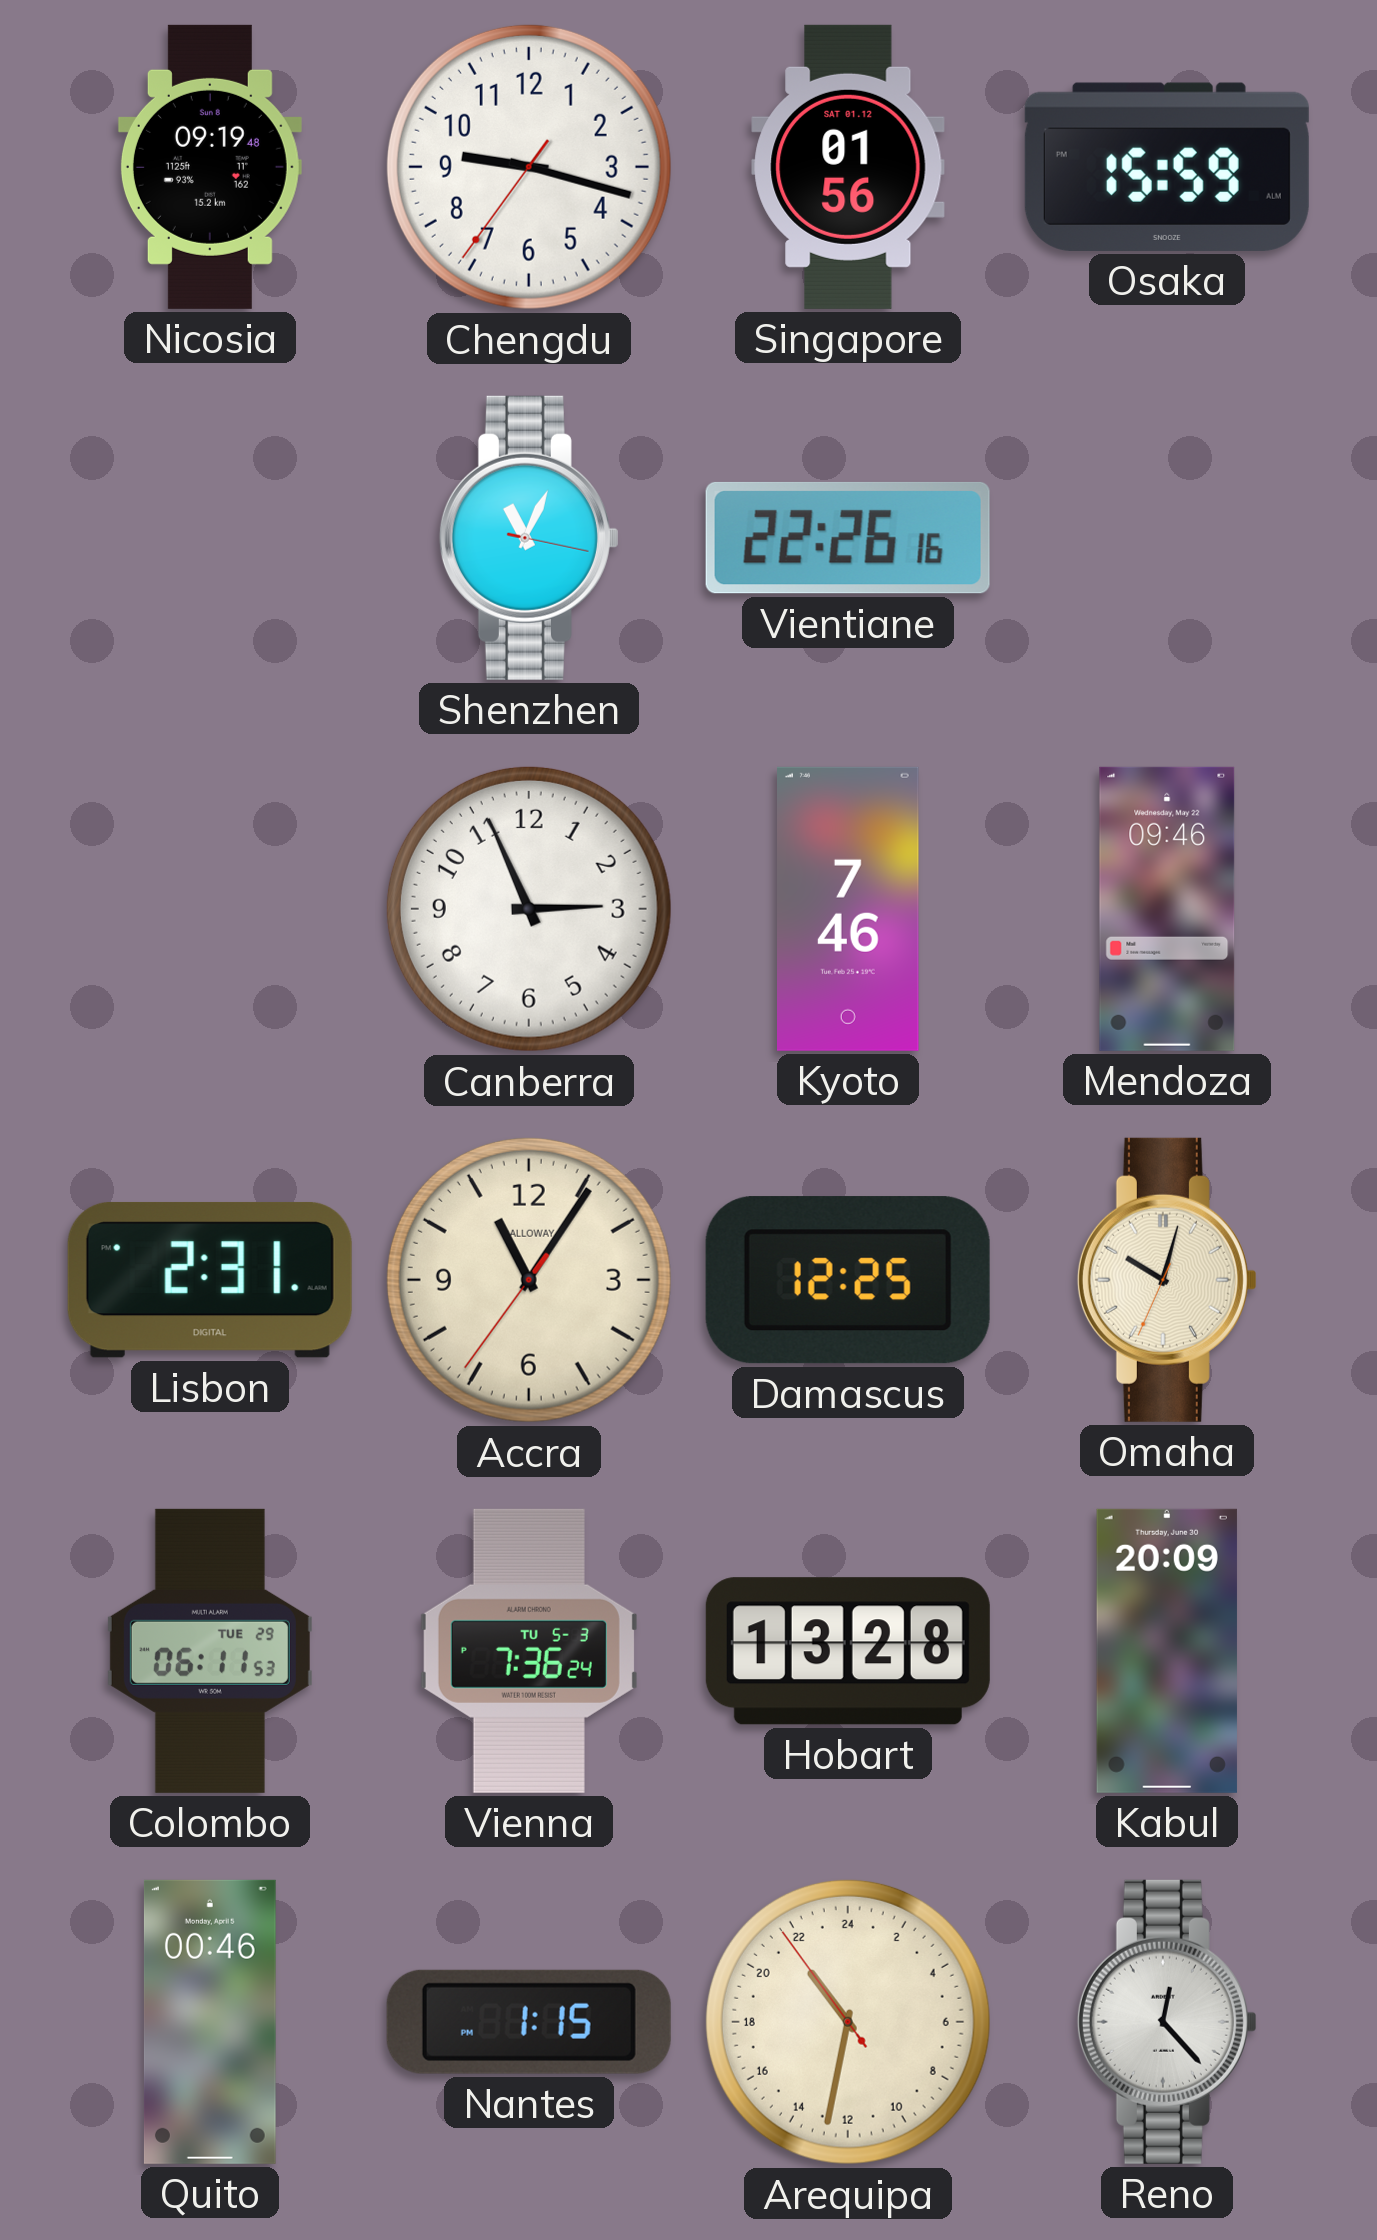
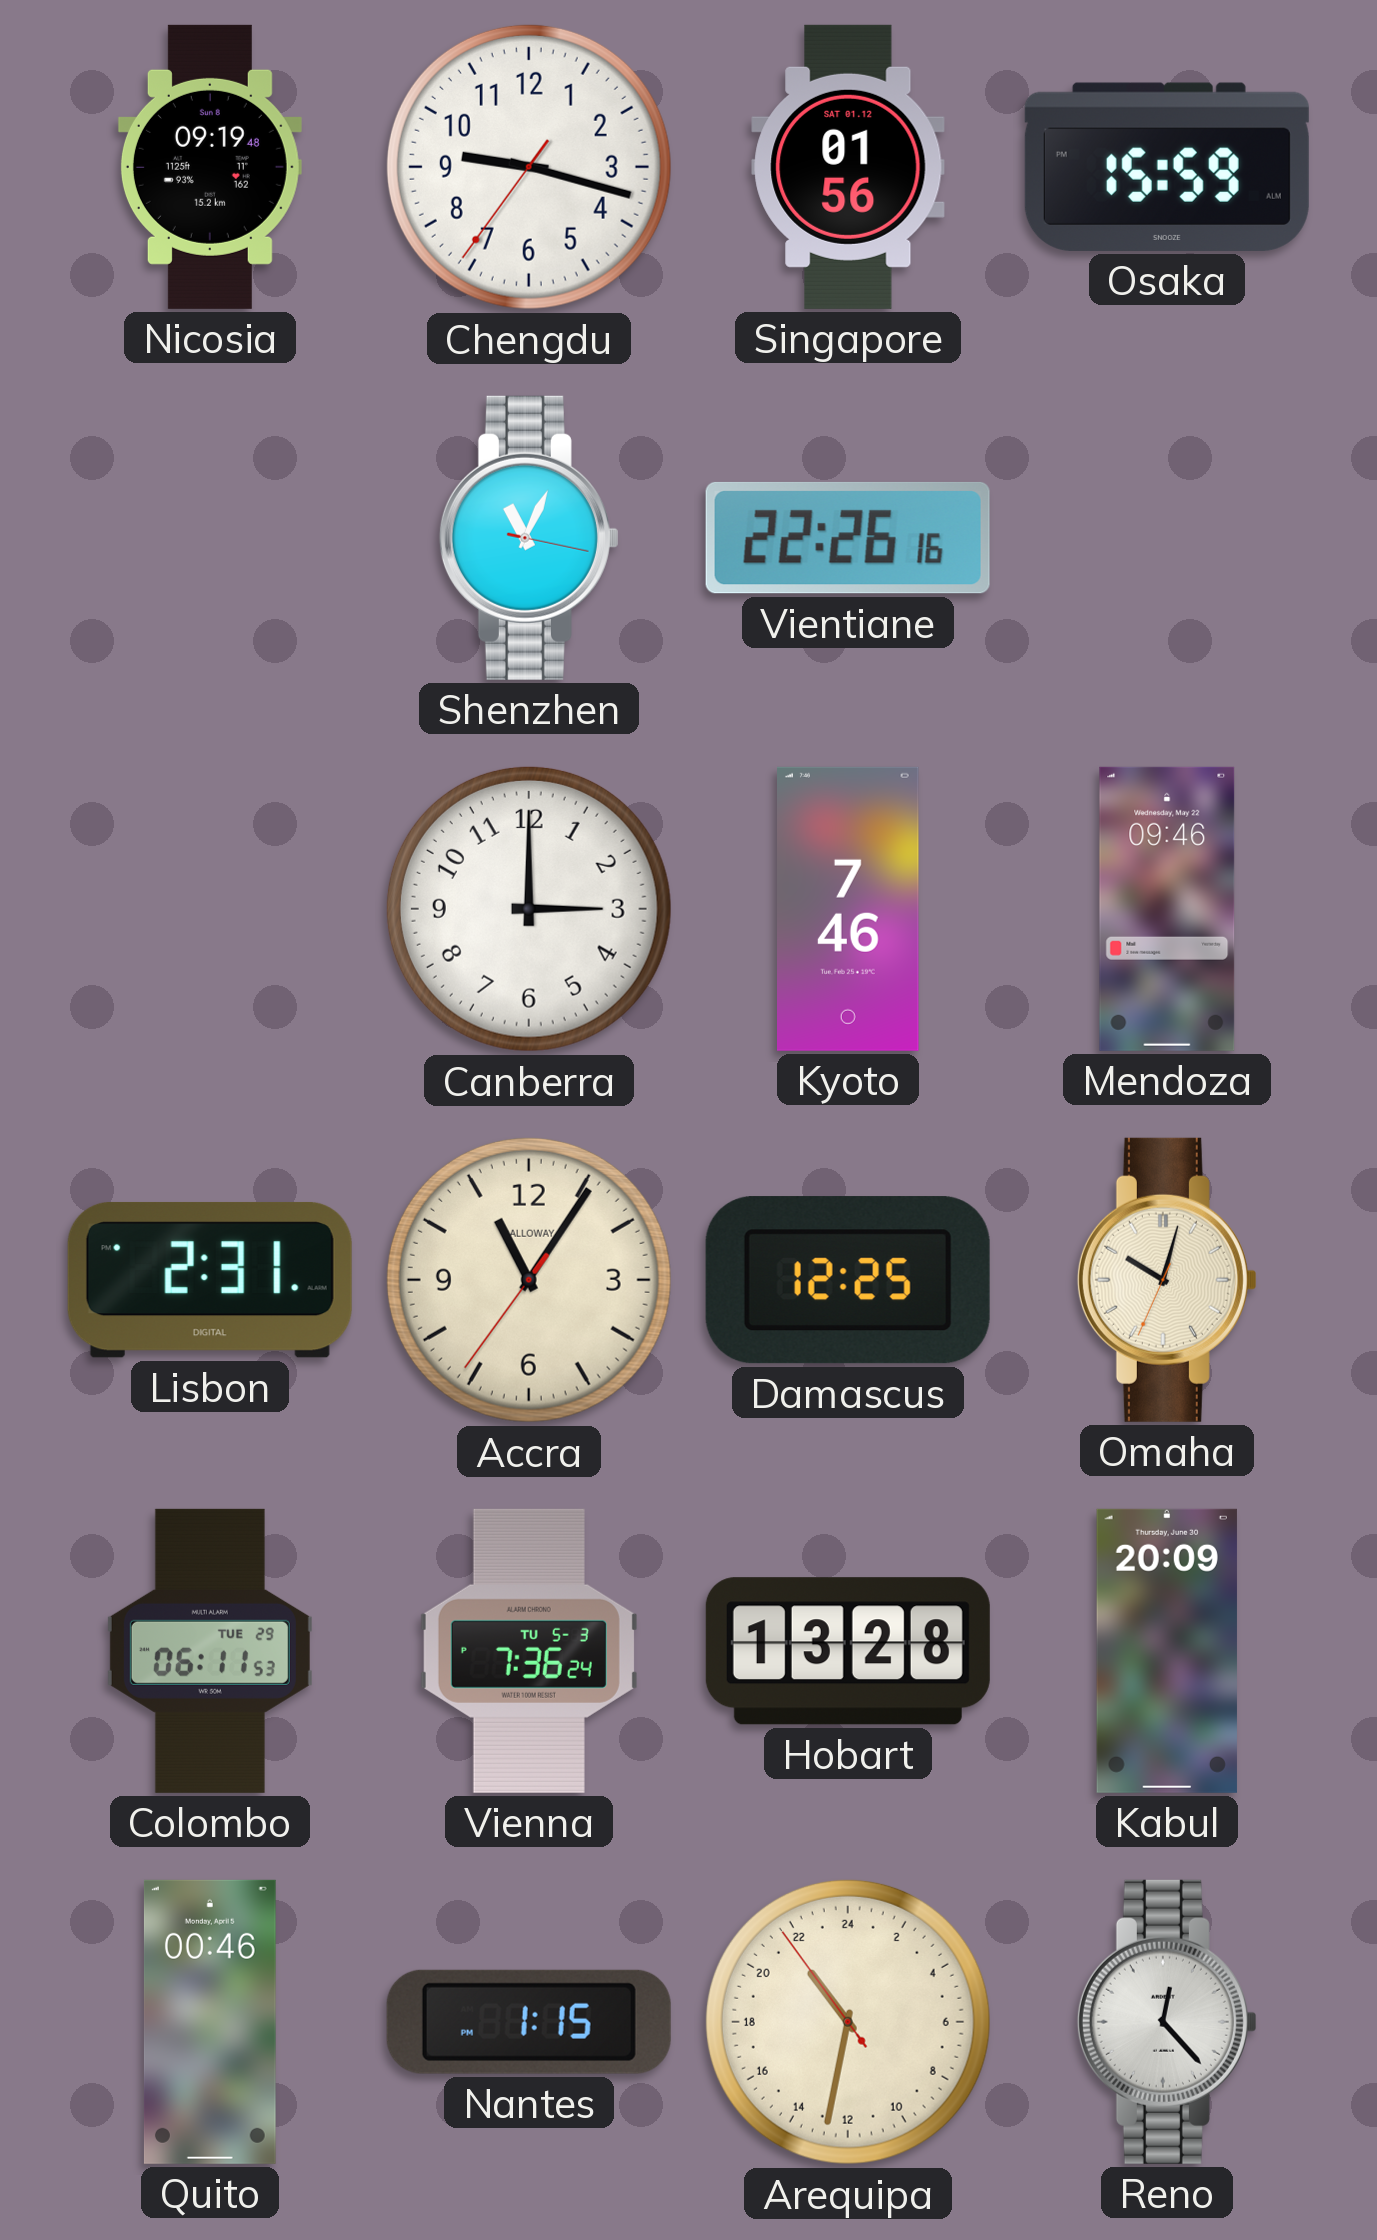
Canberra: 2:56 -> 3:00
